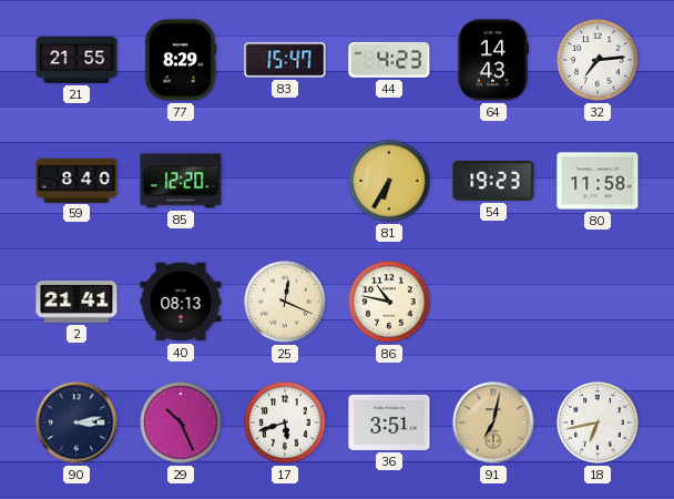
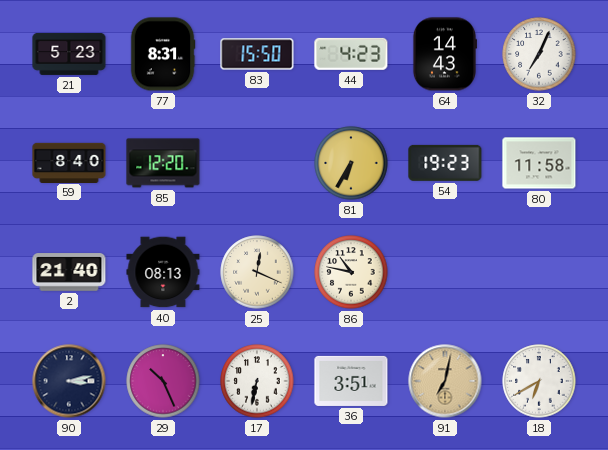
21: 21:55 -> 5:23
77: 8:29 -> 8:31
83: 15:47 -> 15:50
32: 7:14 -> 7:04
2: 21:41 -> 21:40
17: 5:42 -> 6:32
18: 6:43 -> 6:40
